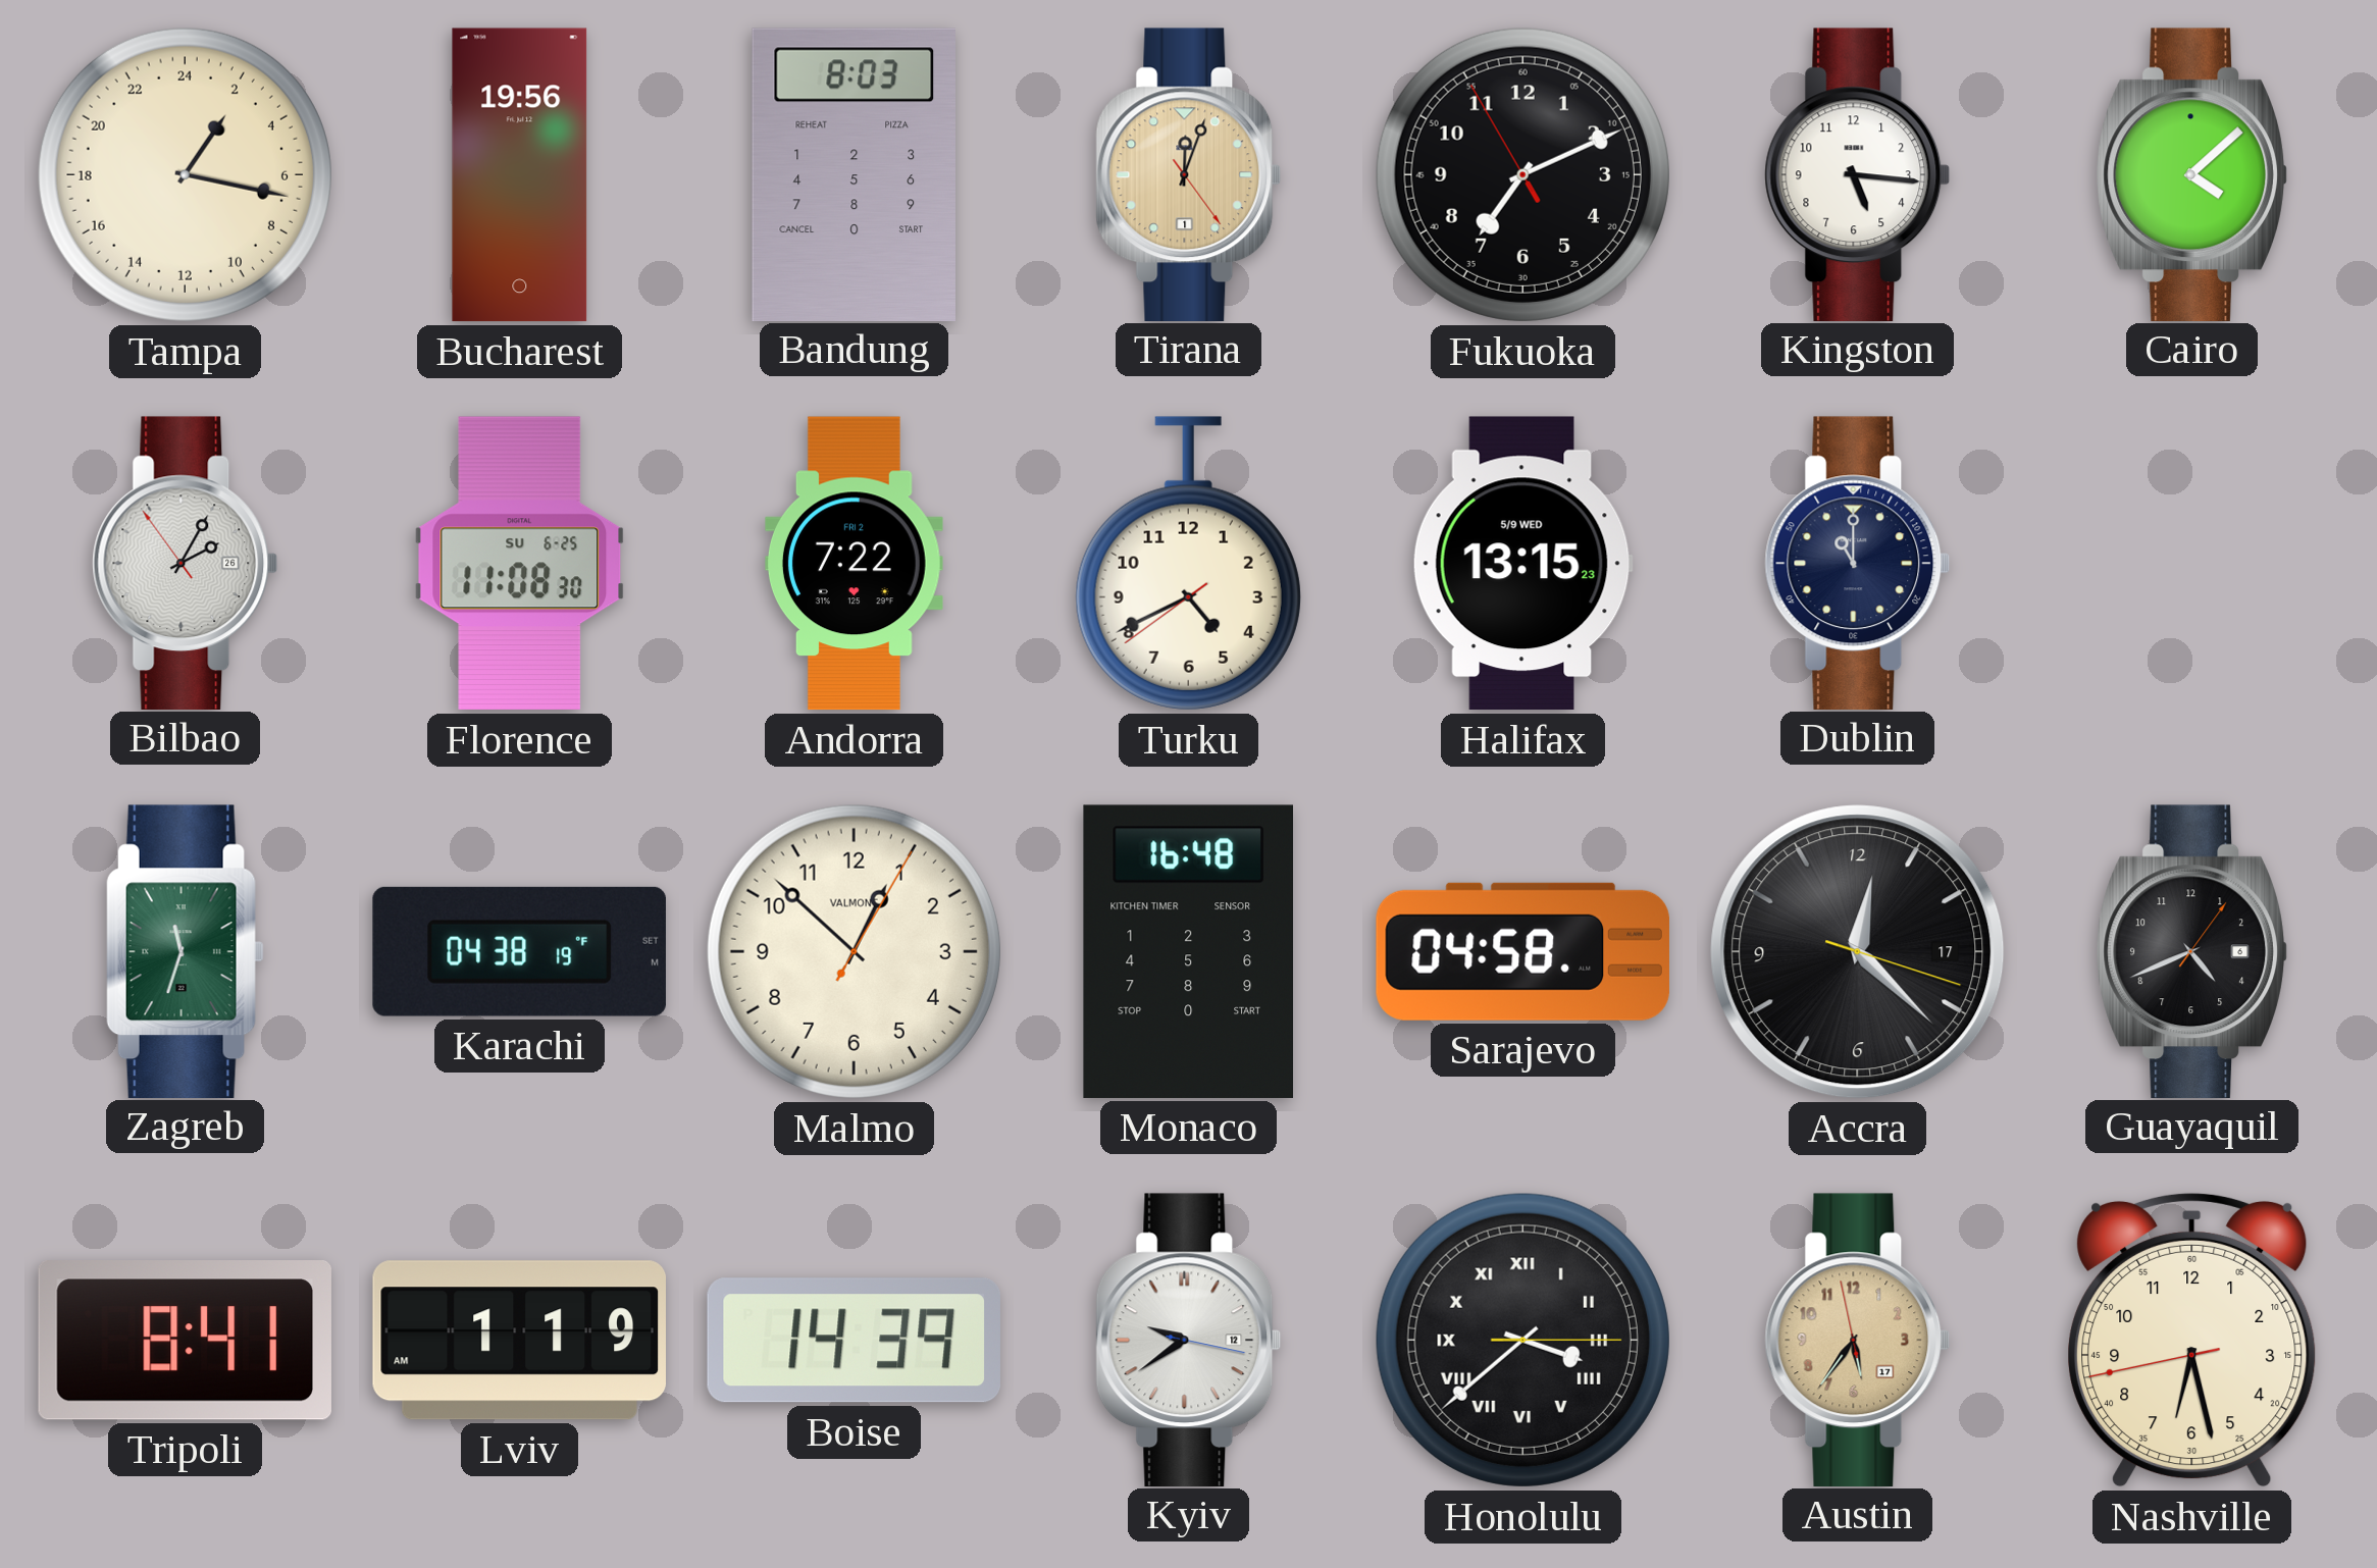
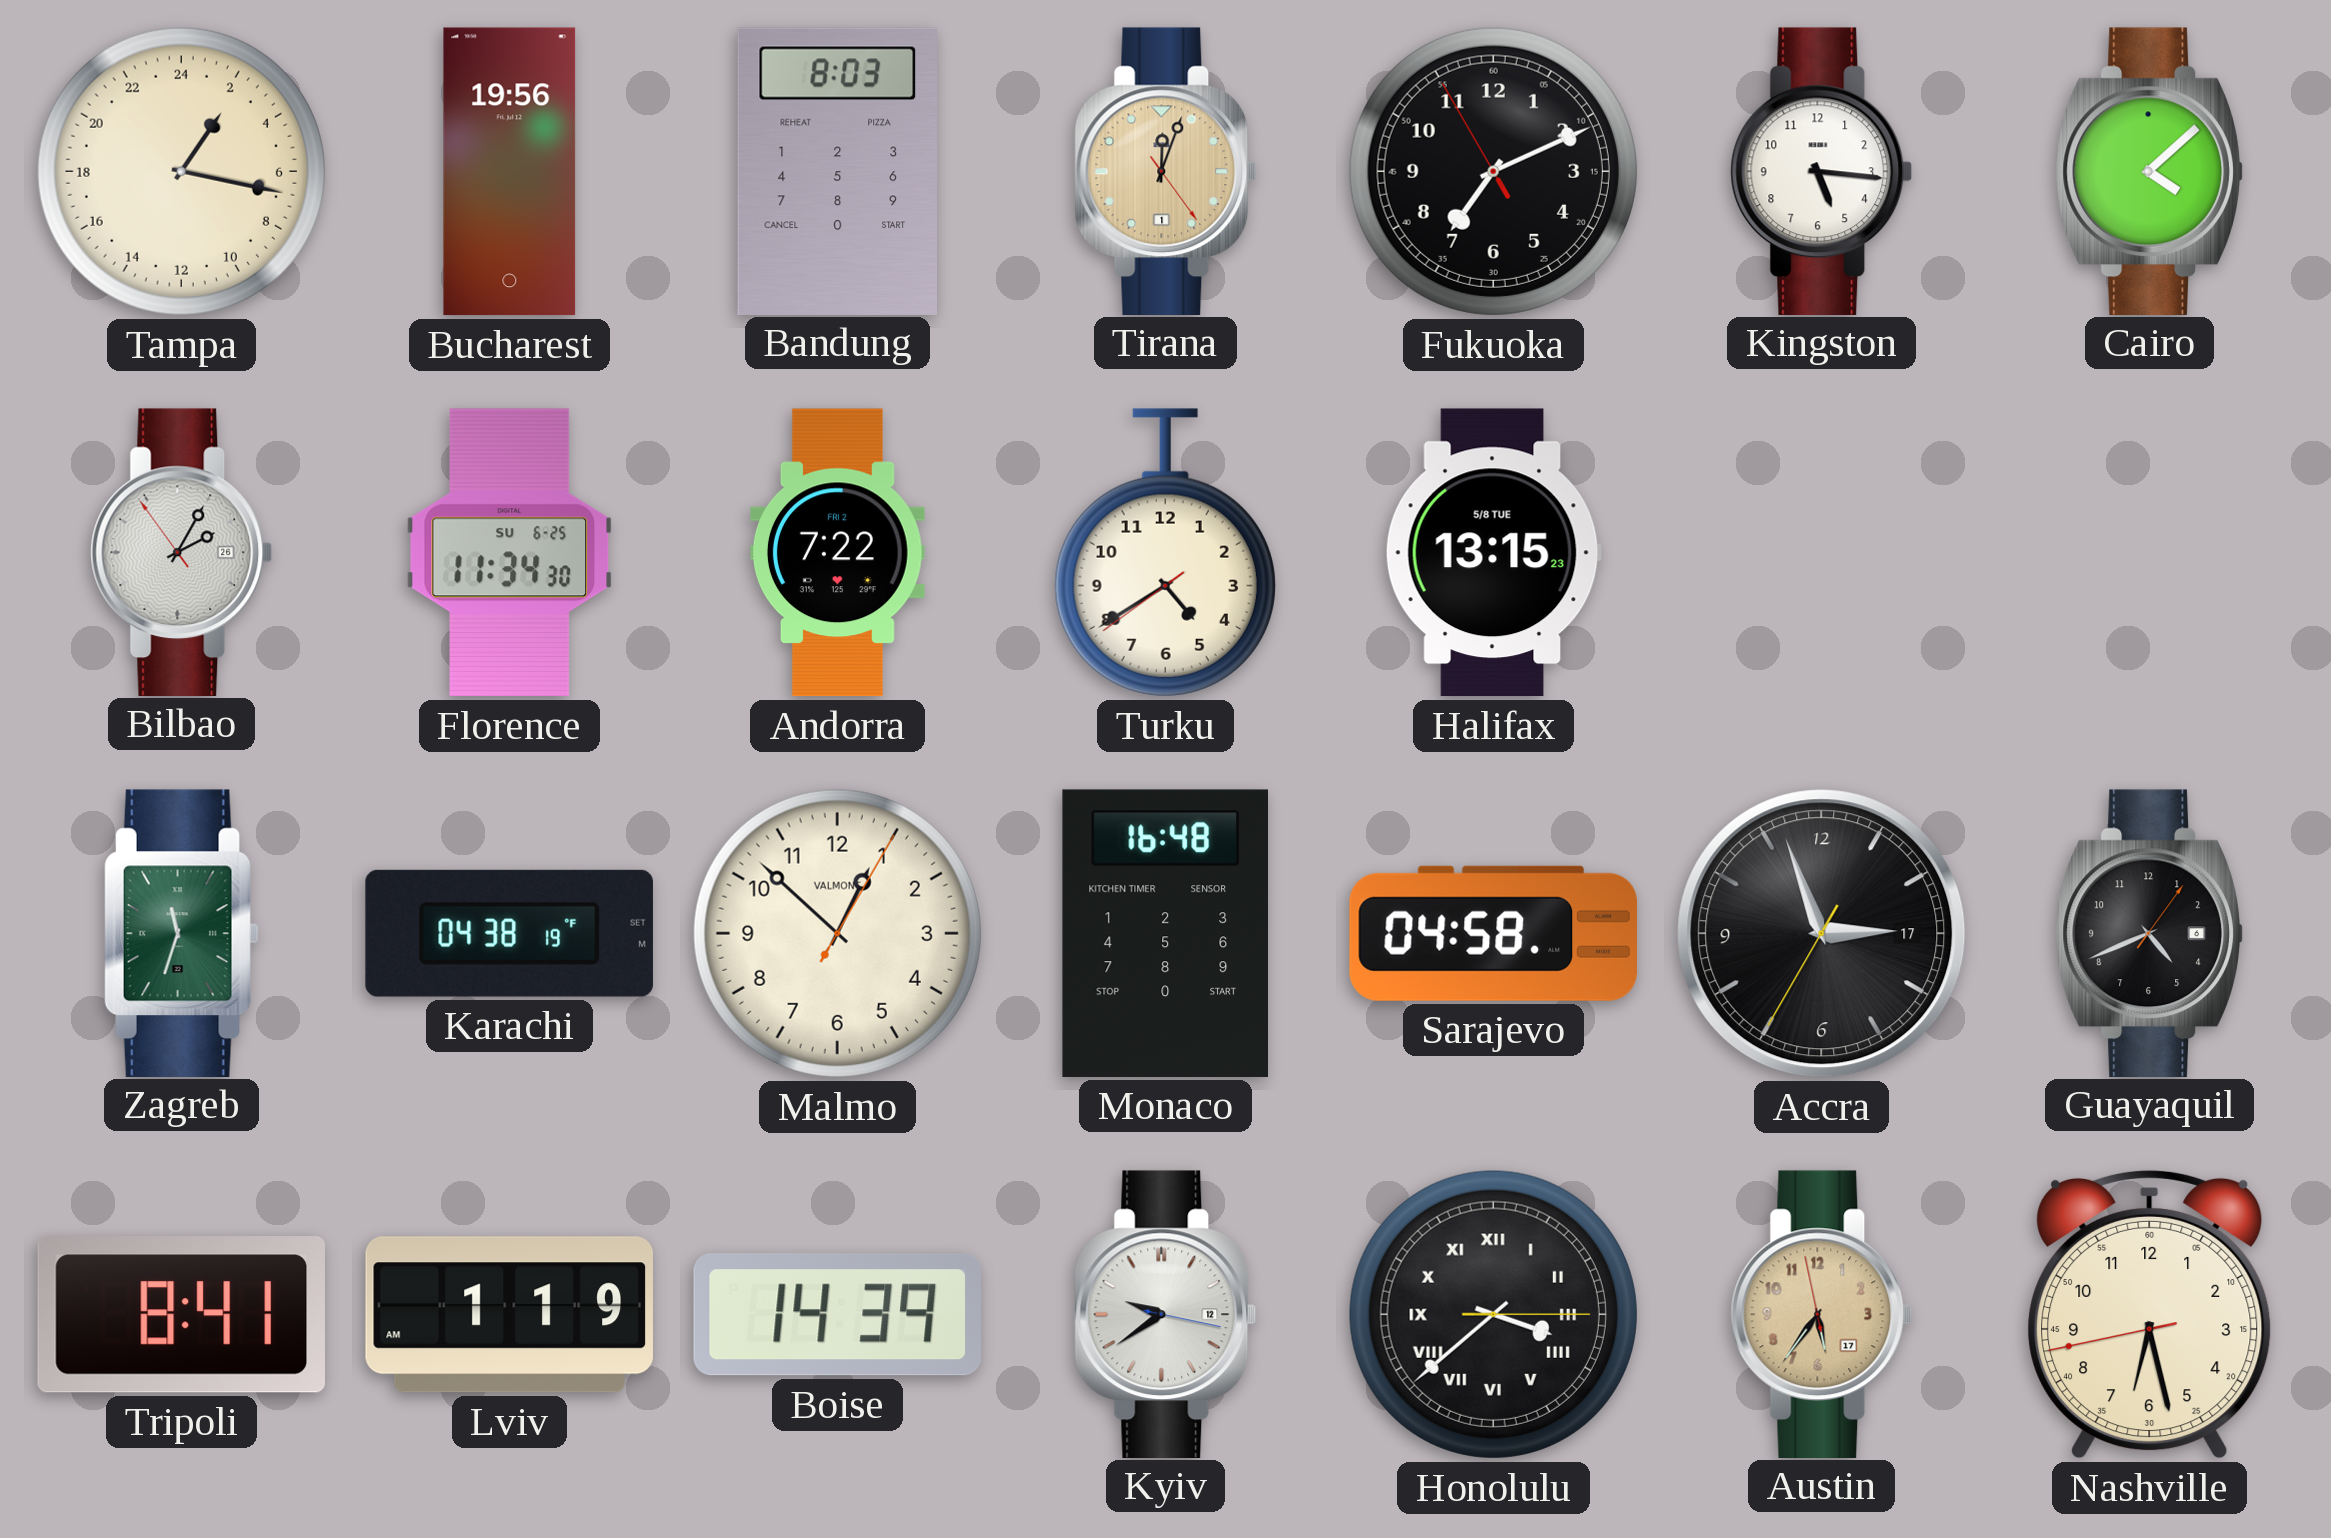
Florence: 11:08 -> 11:34
Turku: 4:40 -> 4:39
Halifax date: 5/9 WED -> 5/8 TUE
Dublin: 11:00 -> none
Accra: 12:22 -> 2:56
